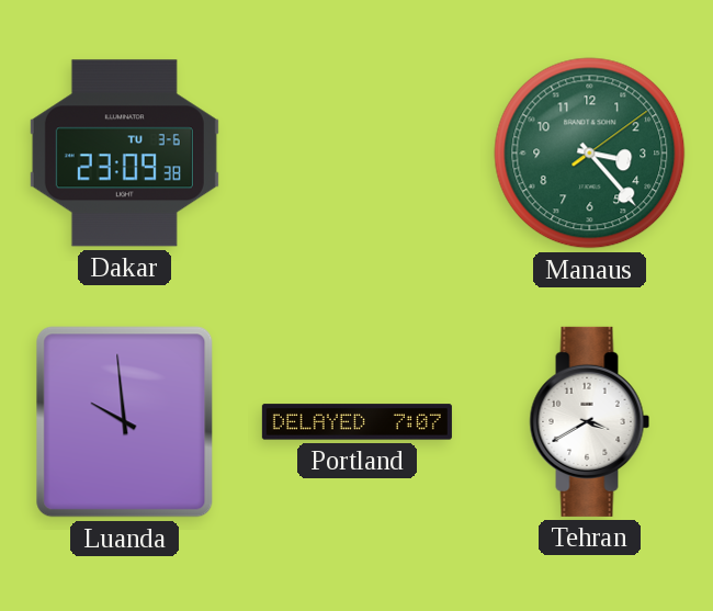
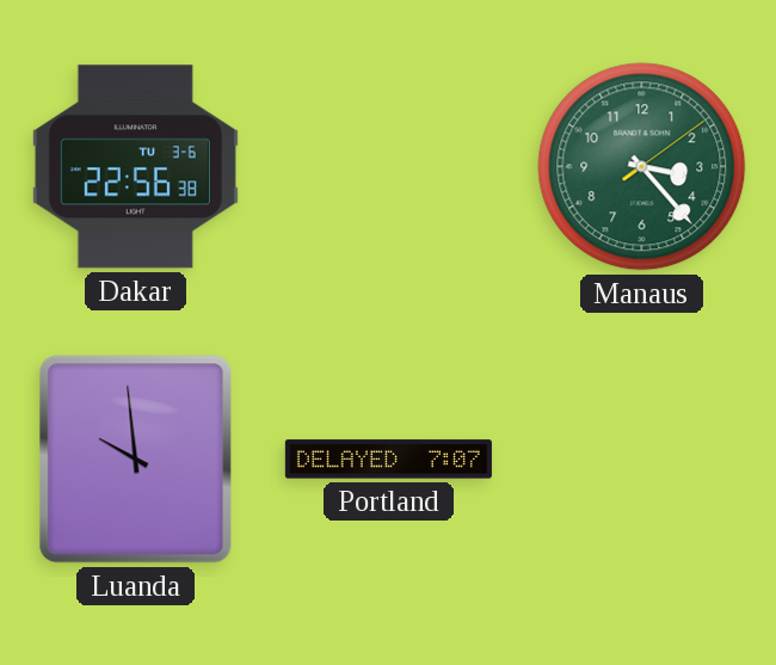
Dakar: 23:09 -> 22:56
Tehran: 3:40 -> none
